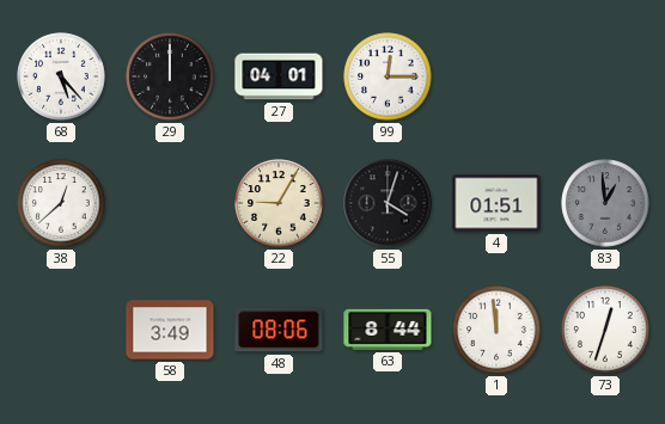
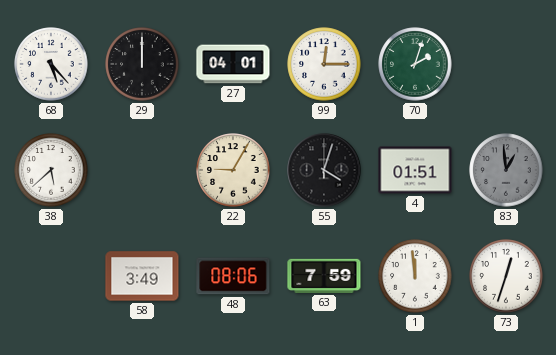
70: none -> 2:03
38: 12:38 -> 5:38
63: 8:44 -> 7:59
